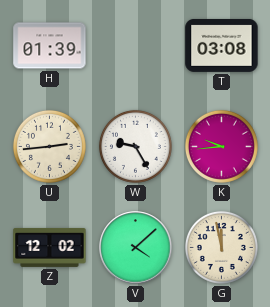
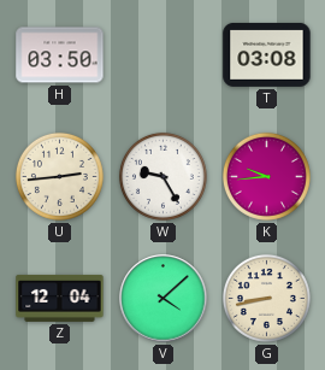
H: 01:39 -> 03:50
Z: 12:02 -> 12:04
G: 11:58 -> 8:43
